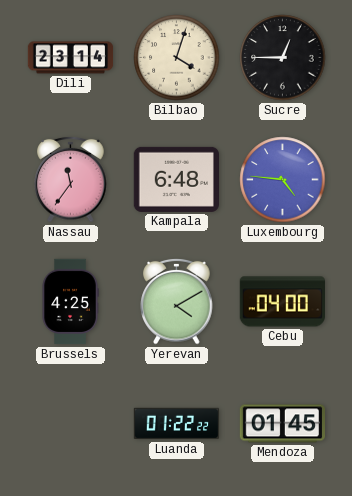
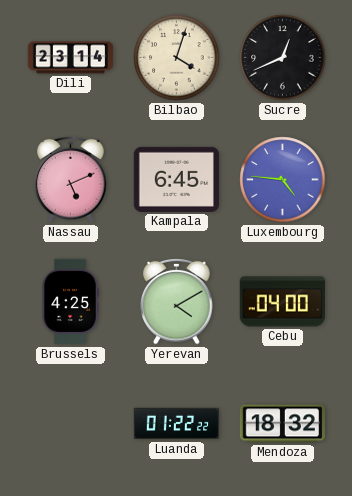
Sucre: 12:45 -> 12:41
Nassau: 11:36 -> 5:11
Kampala: 6:48 -> 6:45
Mendoza: 01:45 -> 18:32
